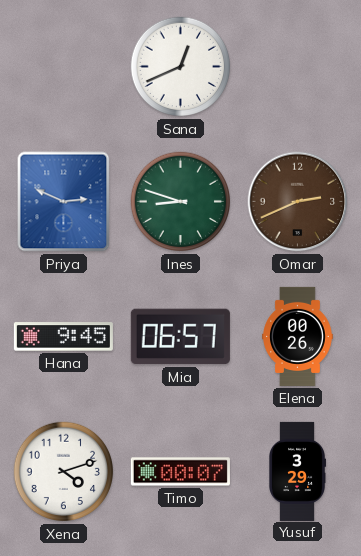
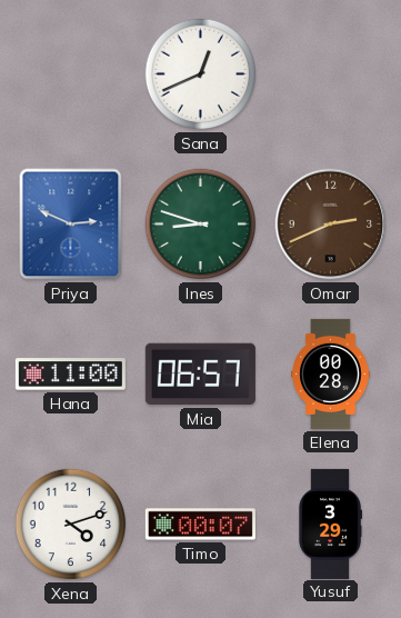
Hana: 9:45 -> 11:00
Elena: 00:26 -> 00:28
